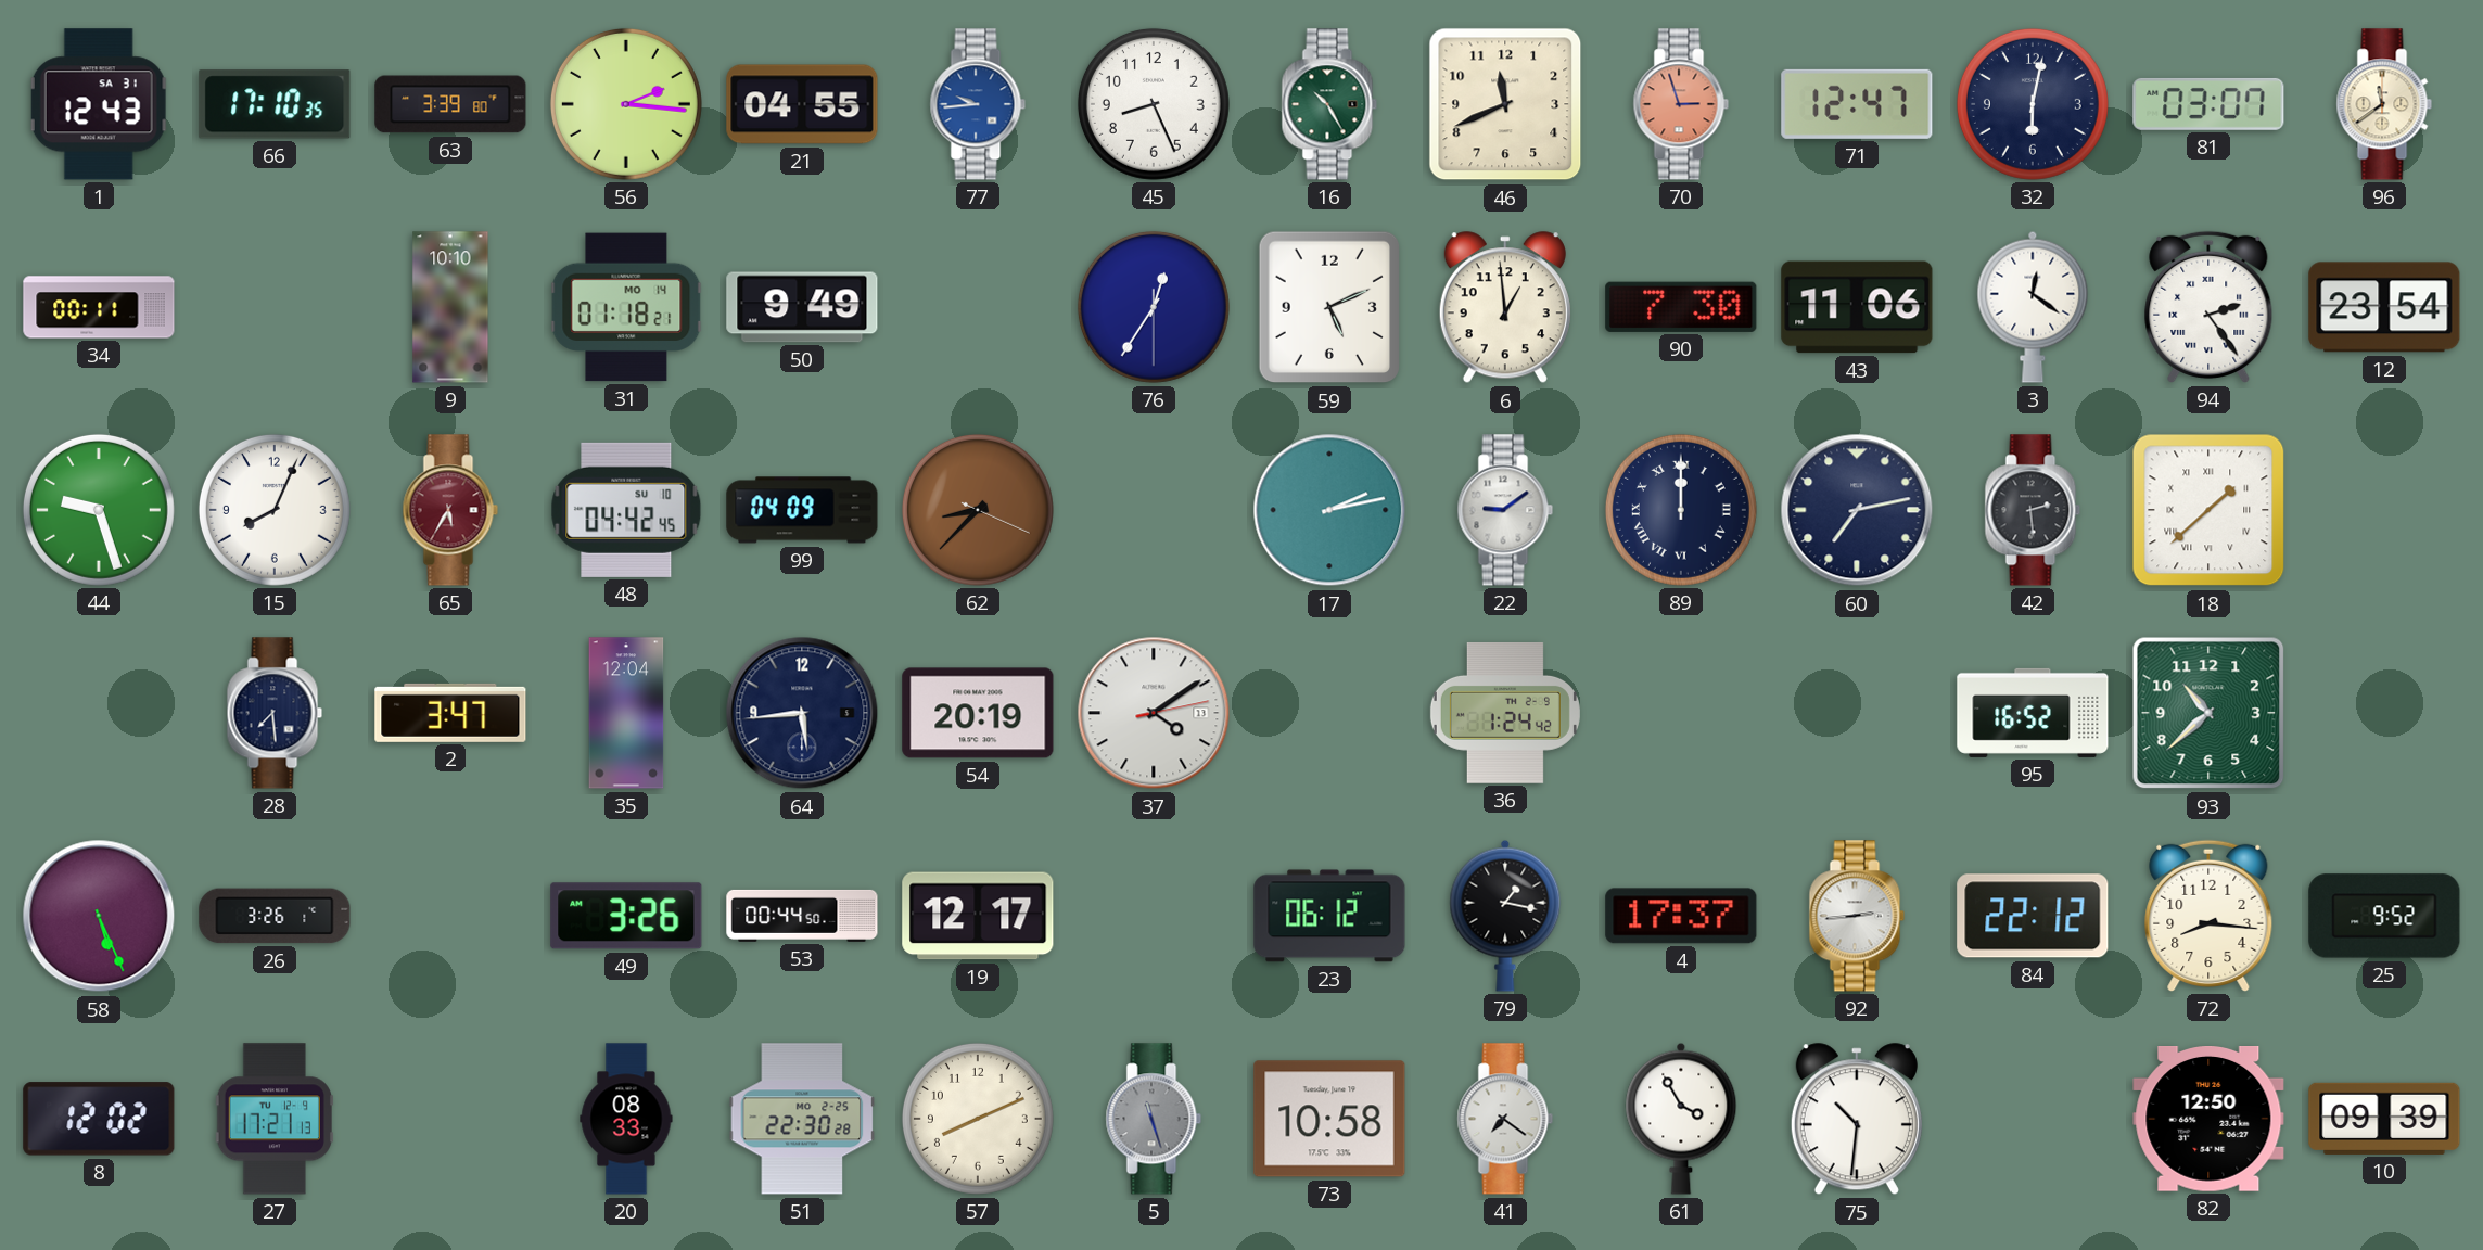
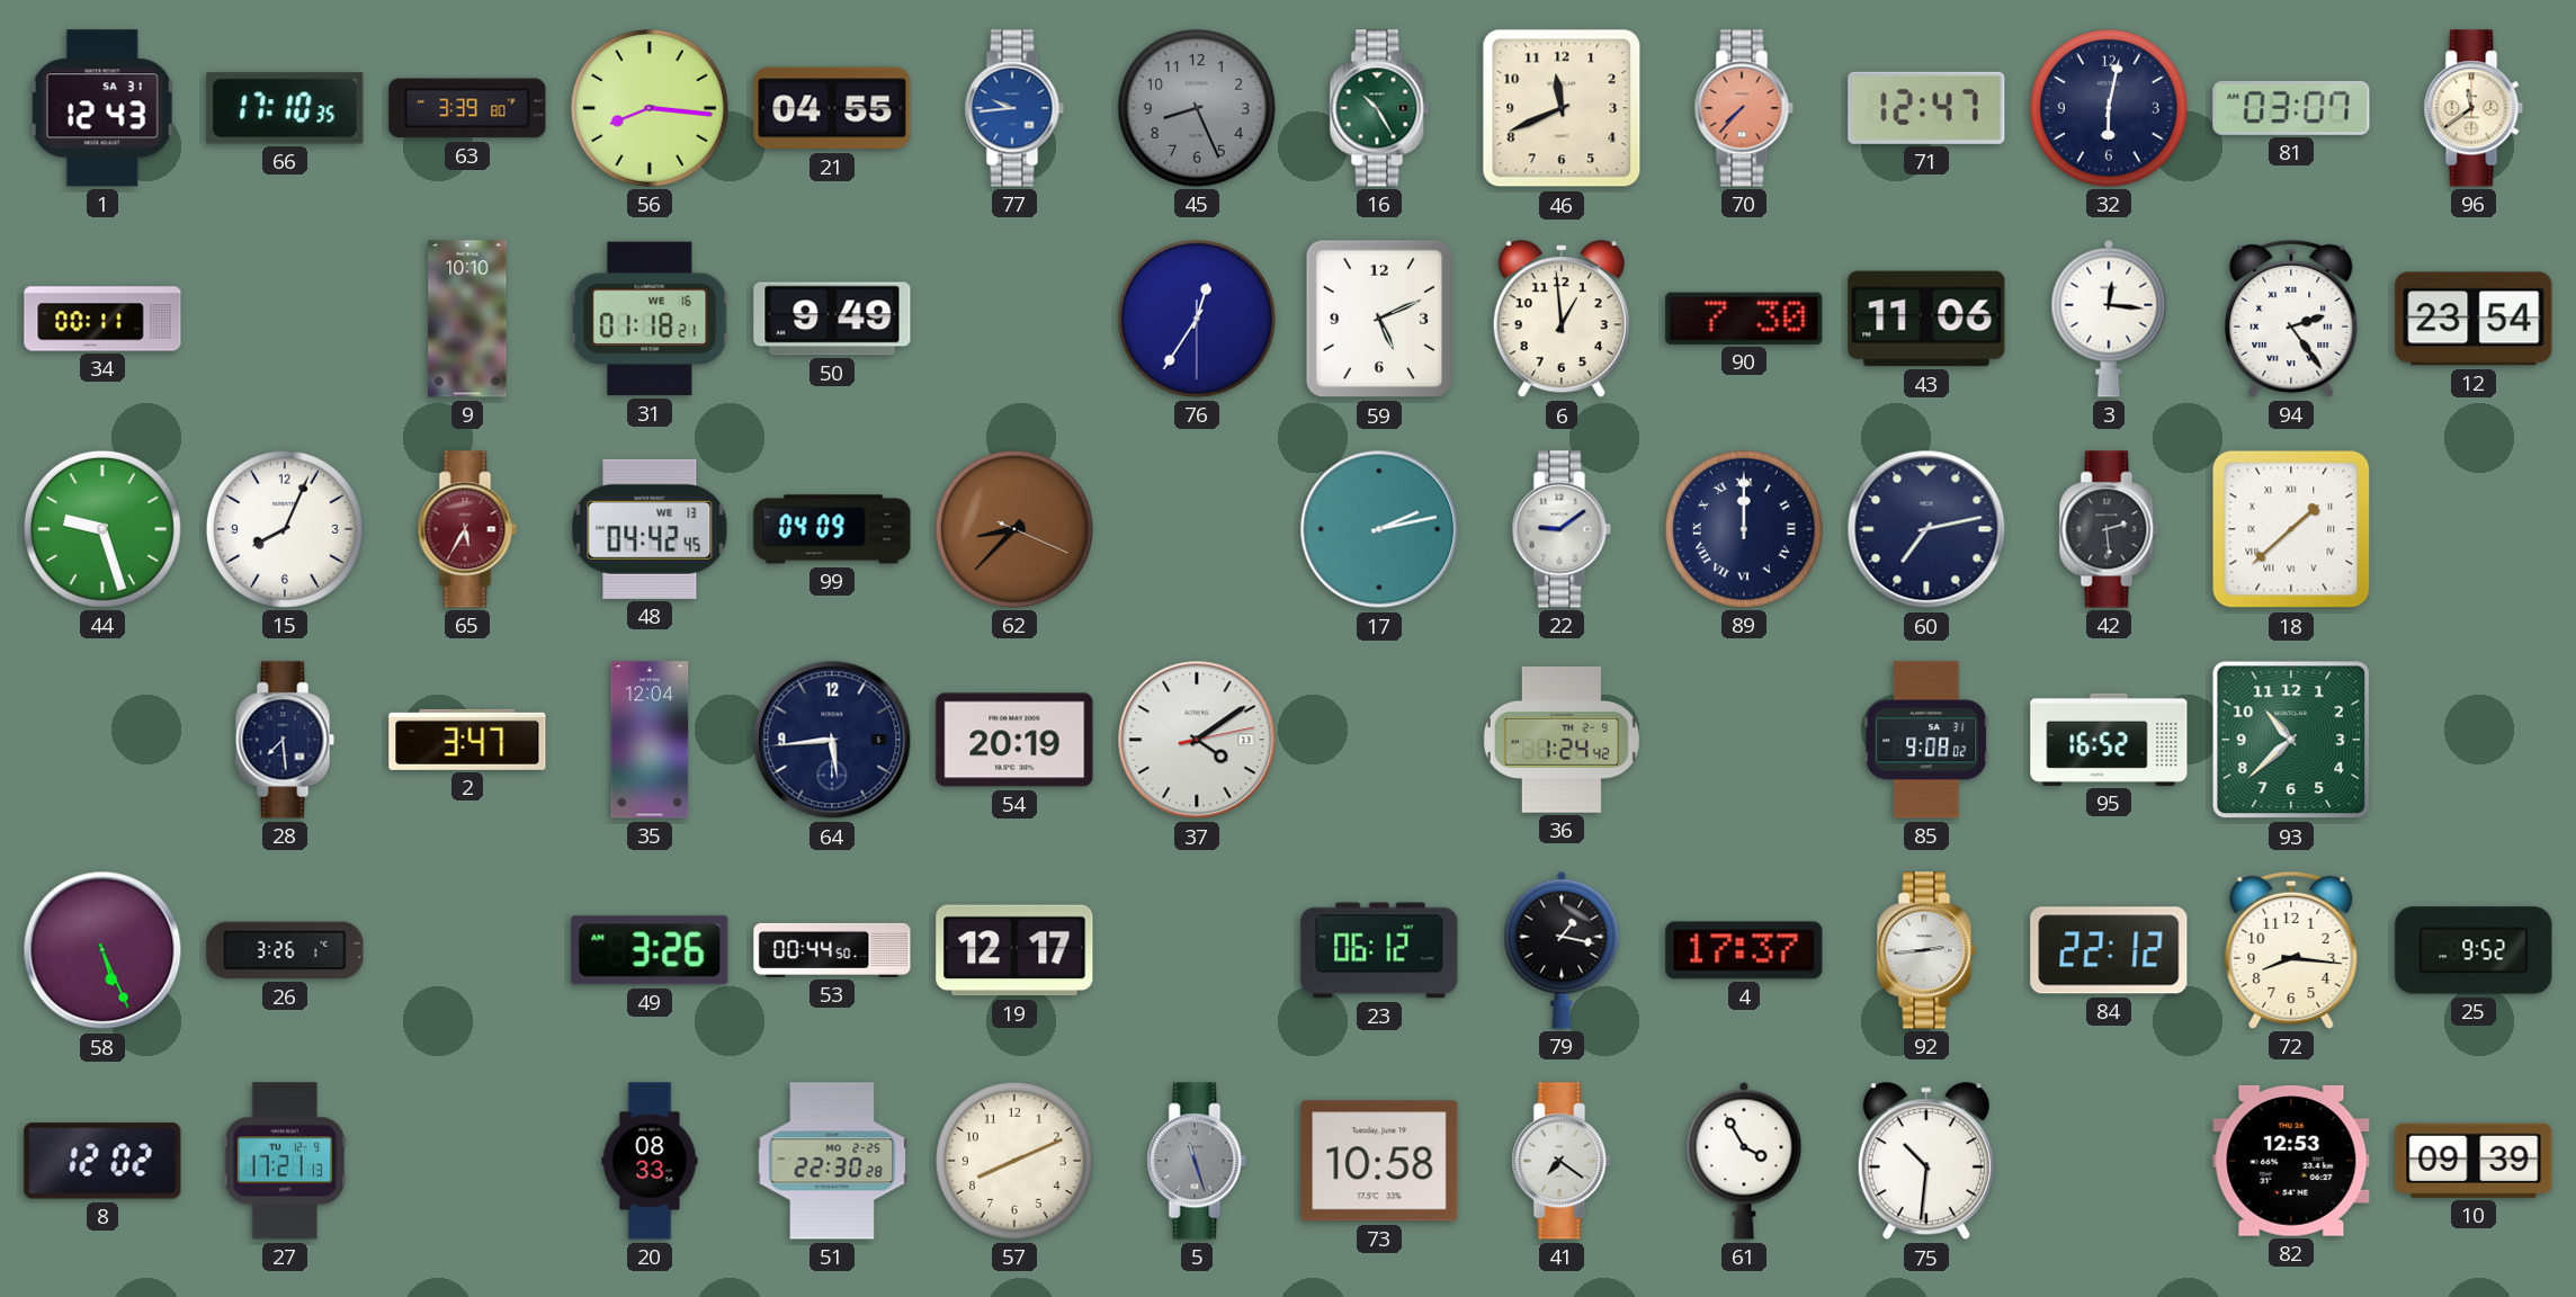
56: 2:16 -> 8:16
45 dial: white -> grey
70: 2:57 -> 7:37
31 date: MO 14 -> WE 16
3: 12:21 -> 12:16
48 date: SU 10 -> WE 13
85: none -> 9:08
82: 12:50 -> 12:53
